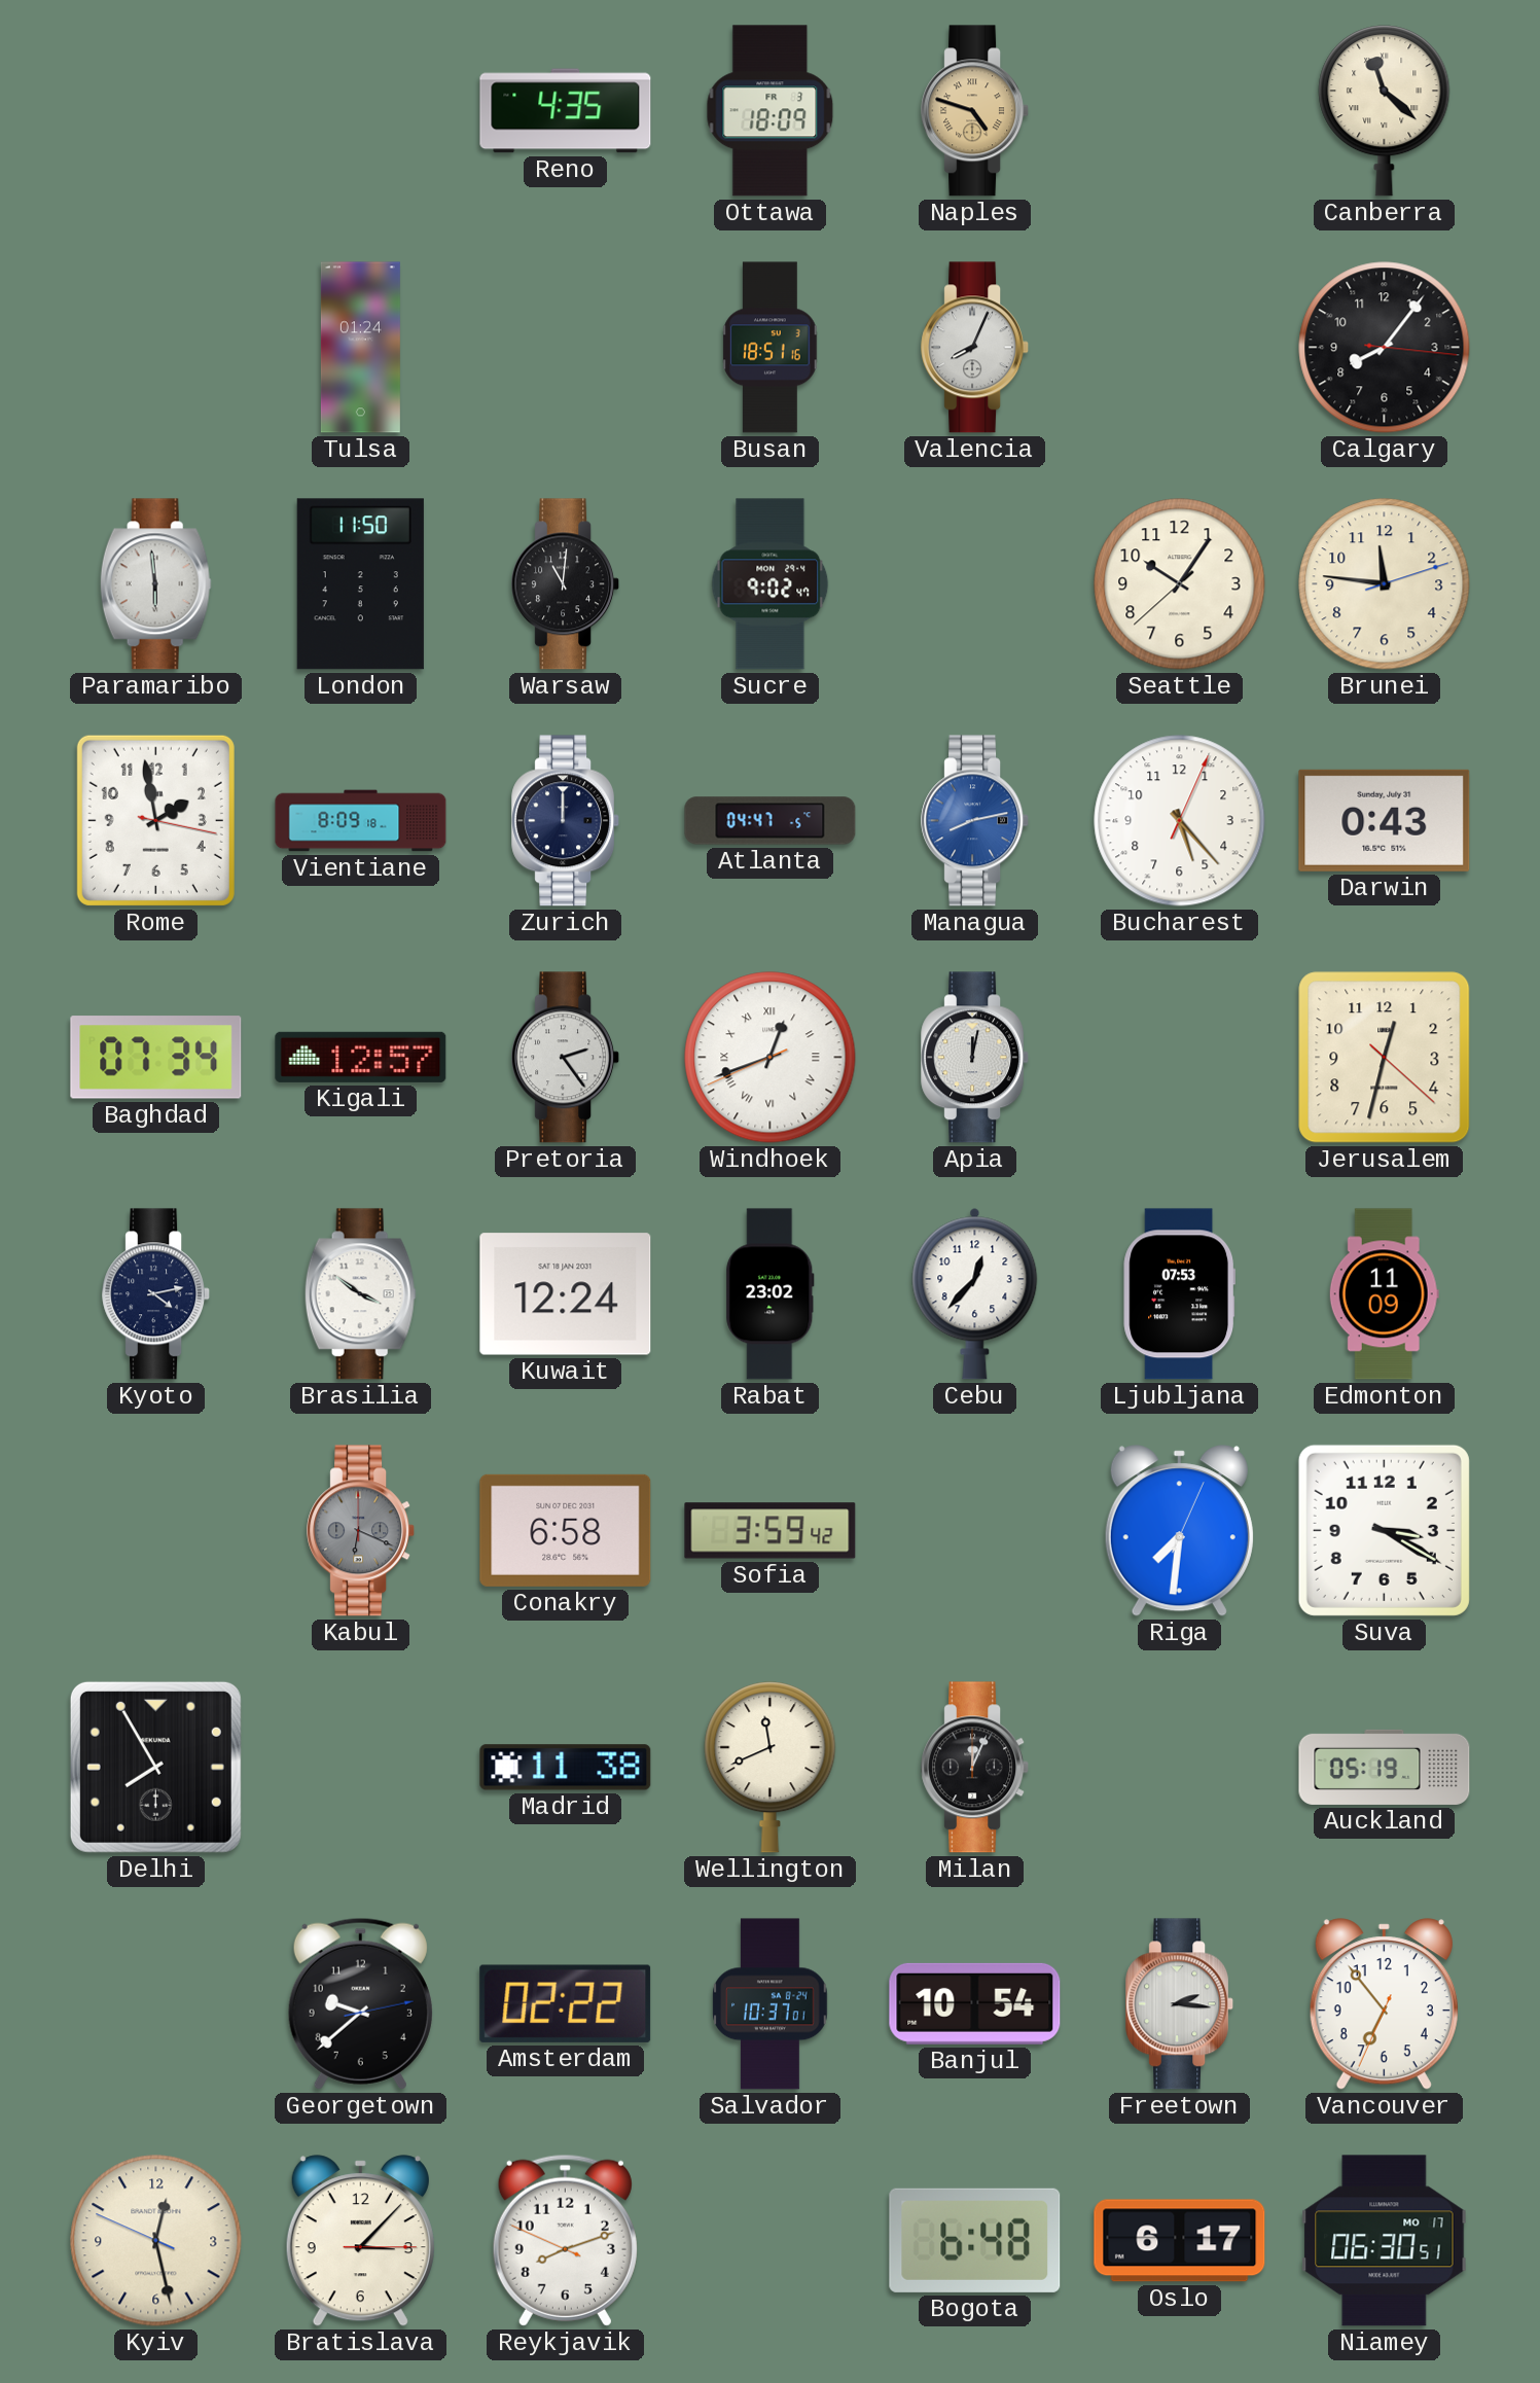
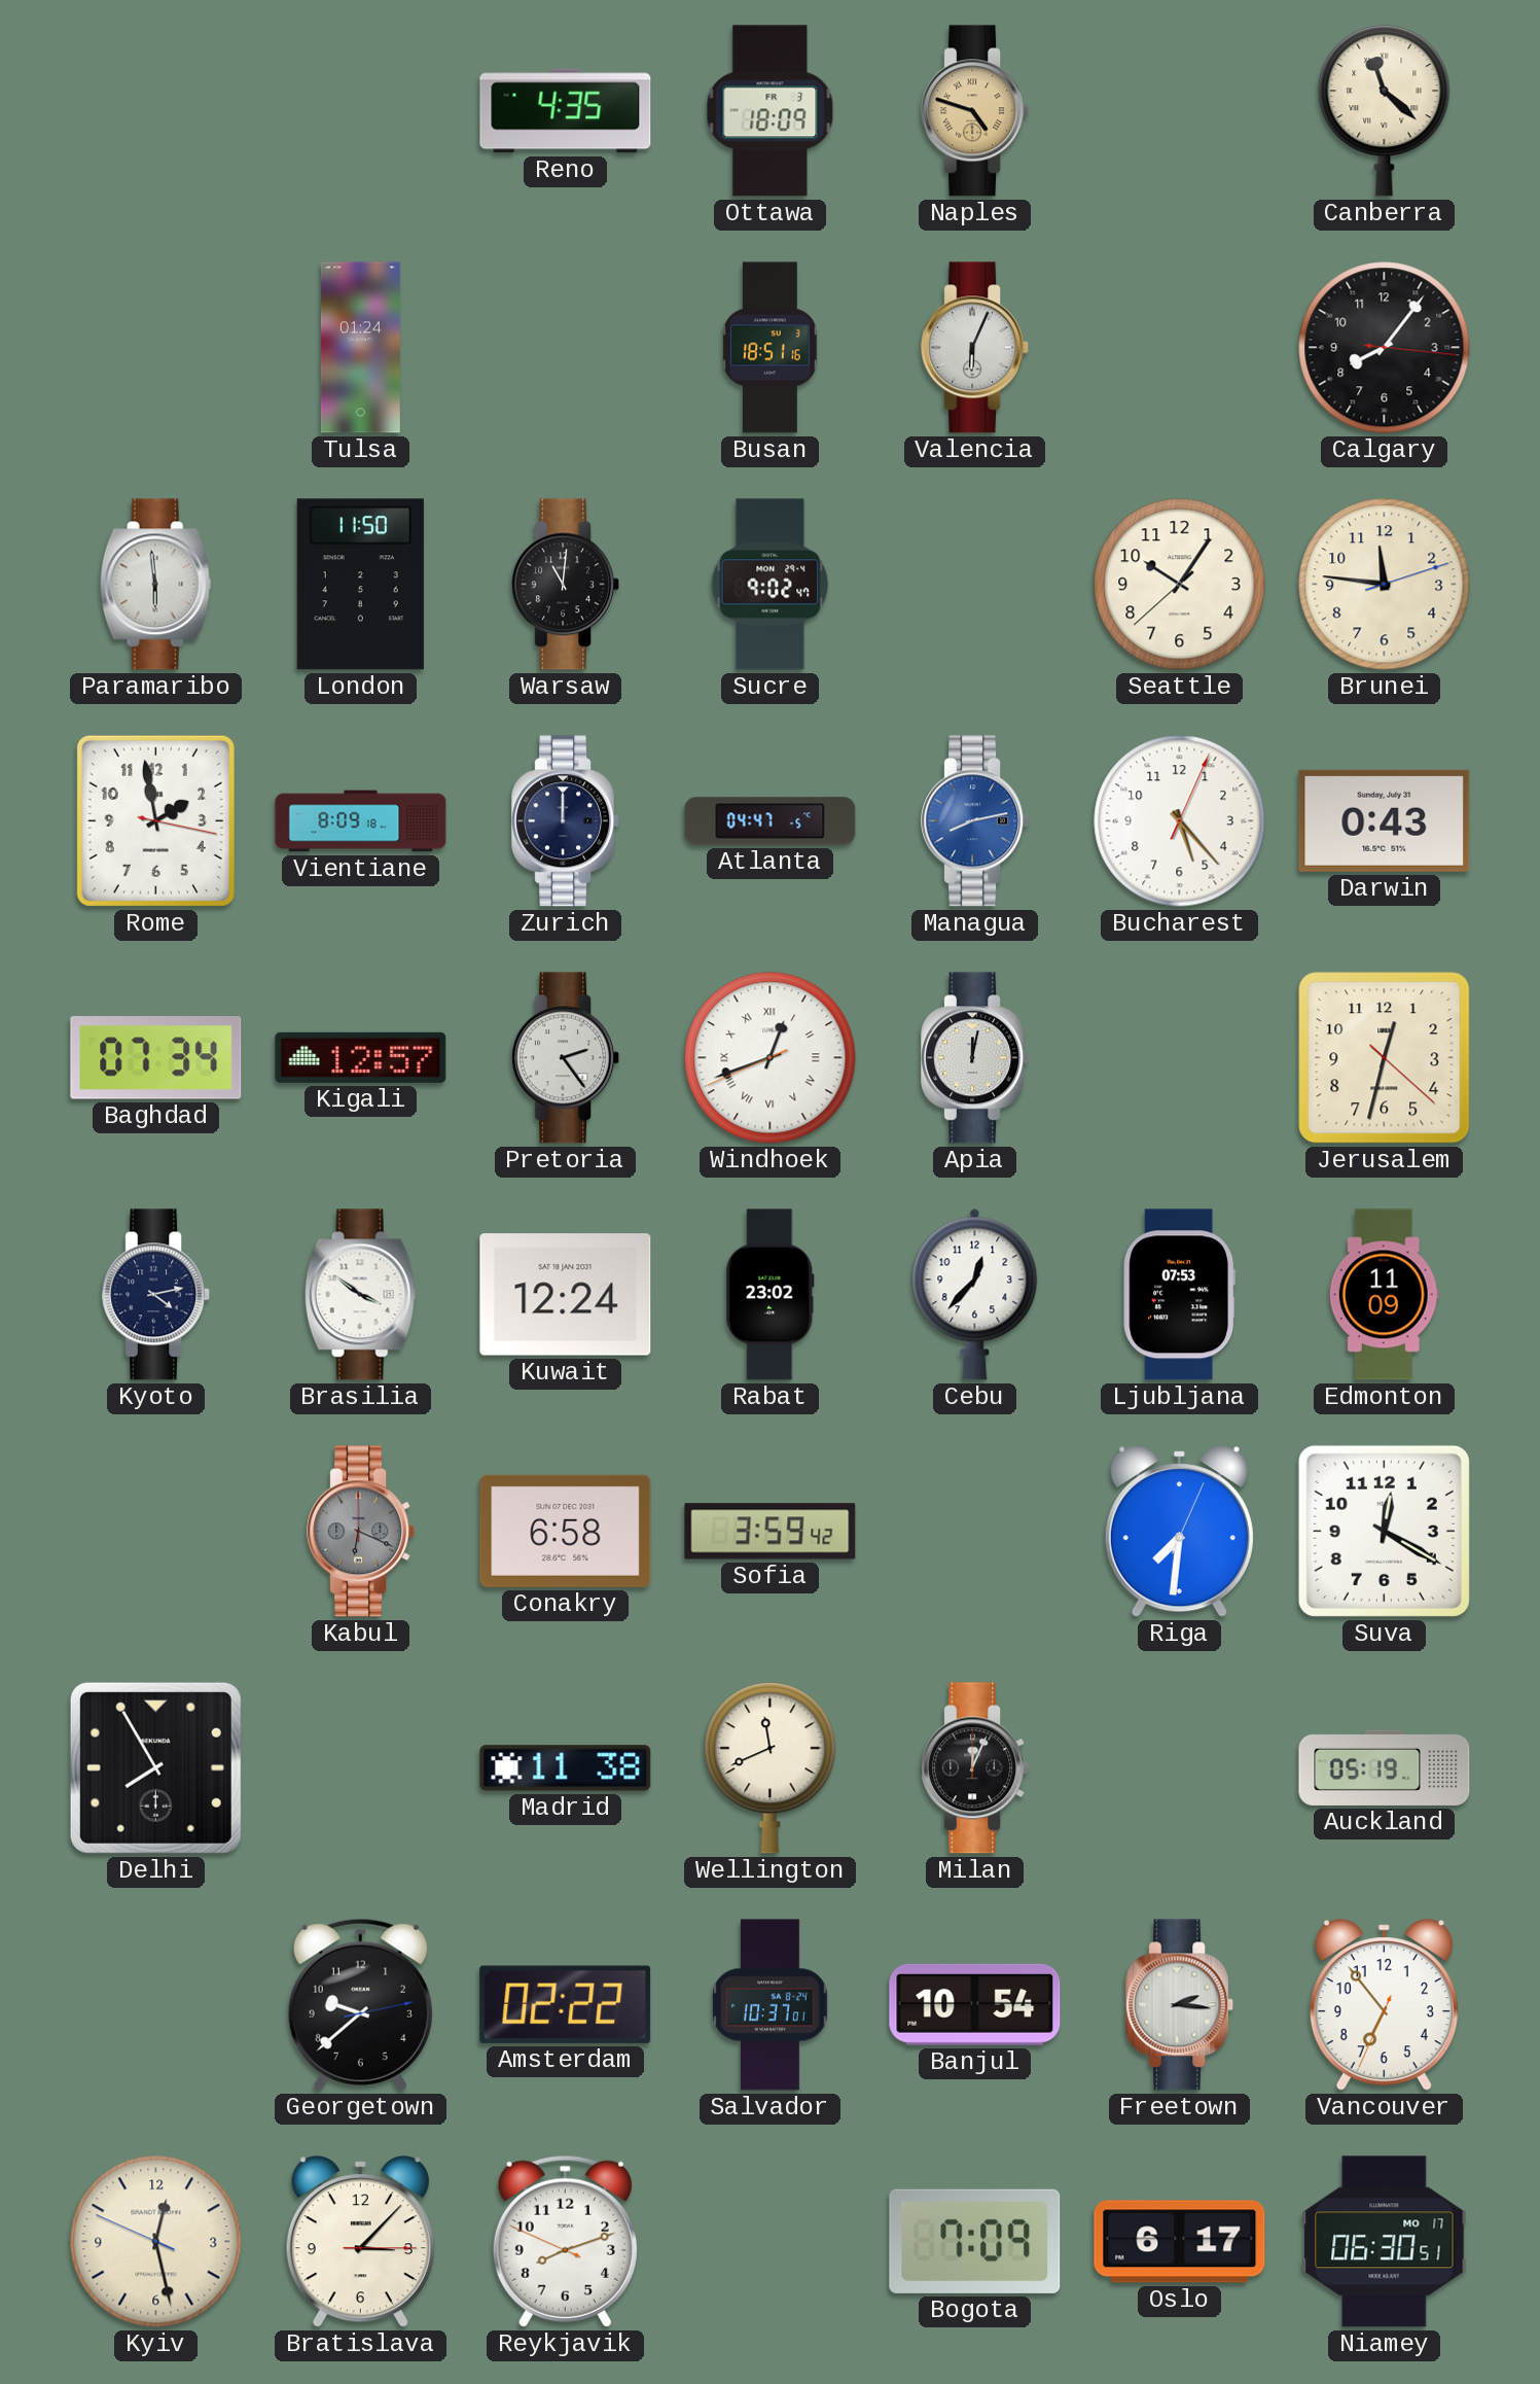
Valencia: 8:04 -> 6:04
Suva: 3:20 -> 12:20
Bogota: 6:48 -> 7:09
